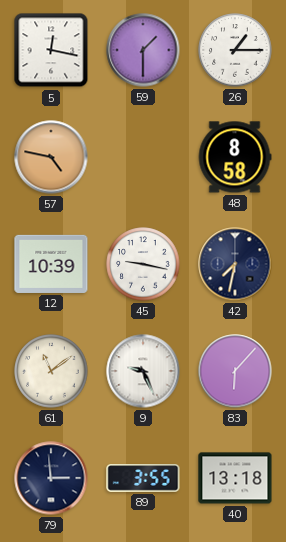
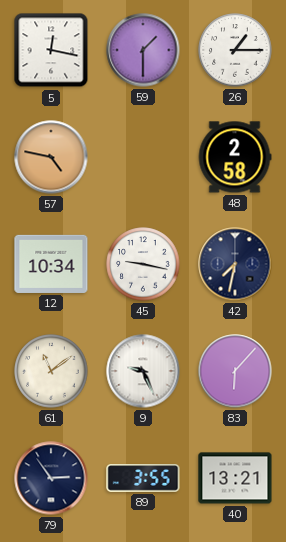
48: 8:58 -> 2:58
12: 10:39 -> 10:34
79: 2:59 -> 2:54
40: 13:18 -> 13:21
